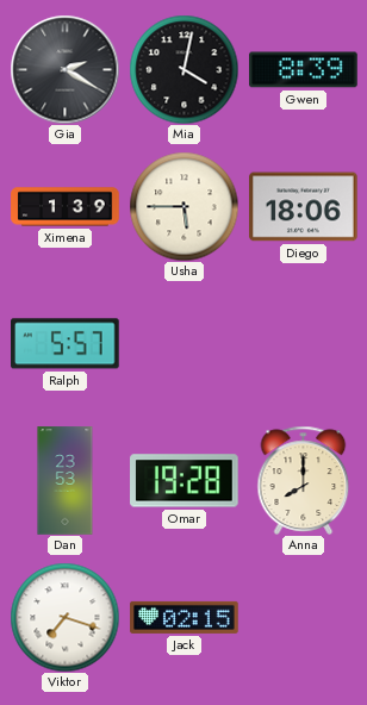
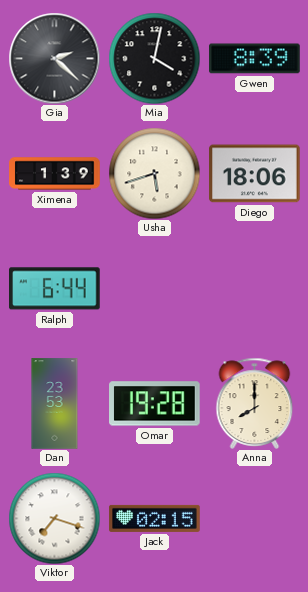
Gia: 2:20 -> 2:22
Usha: 5:45 -> 5:42
Ralph: 5:57 -> 6:44
